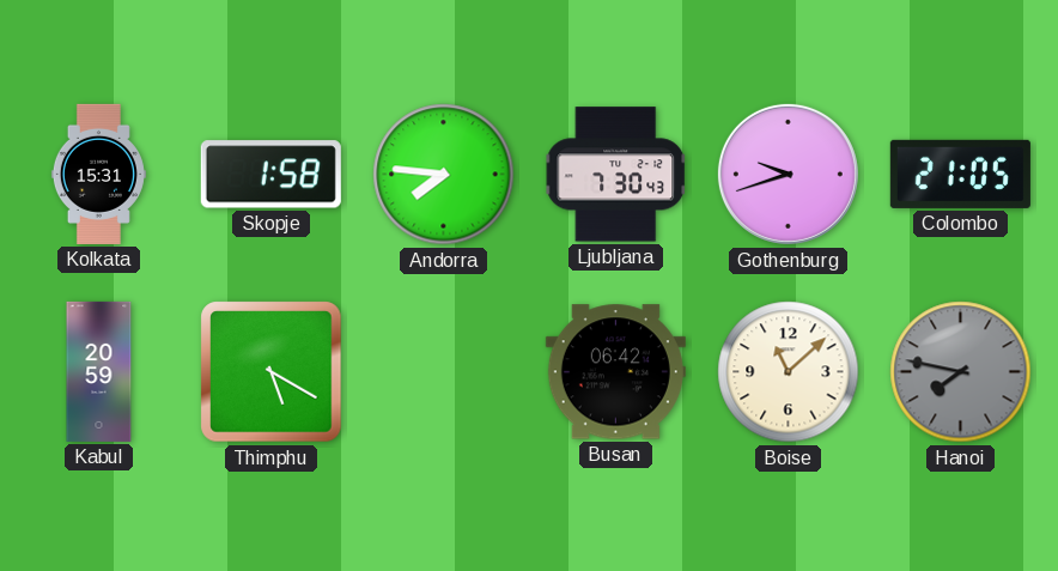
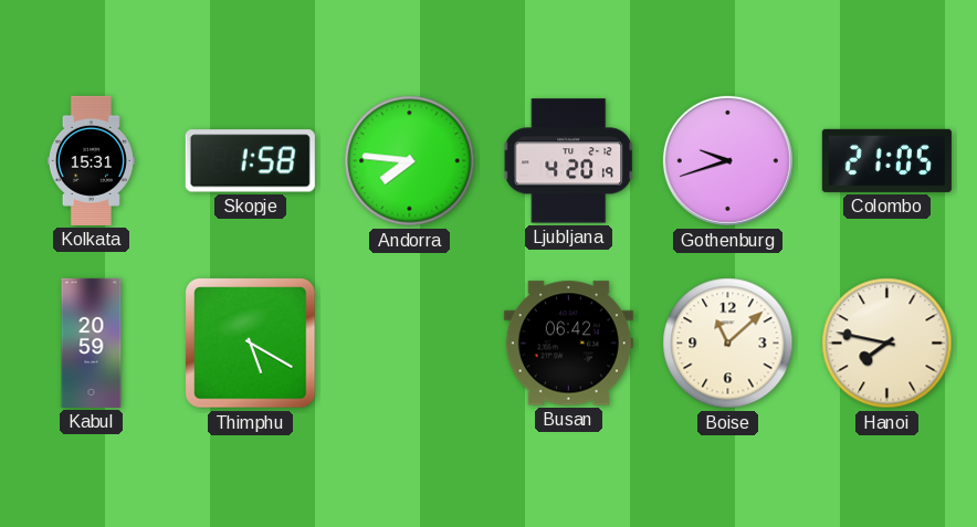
Ljubljana: 7:30 -> 4:20
Hanoi dial: grey -> cream
